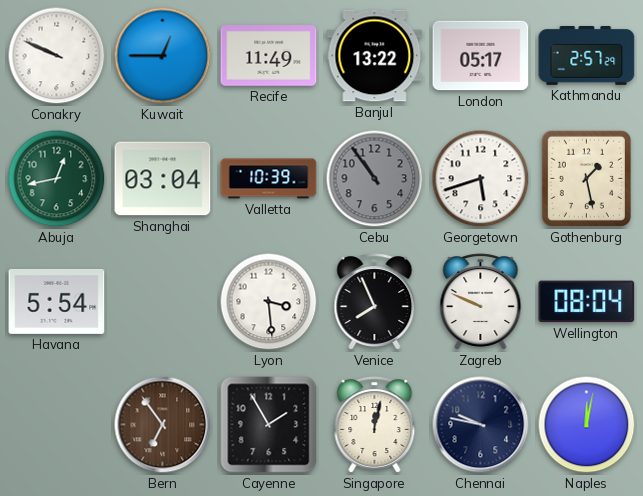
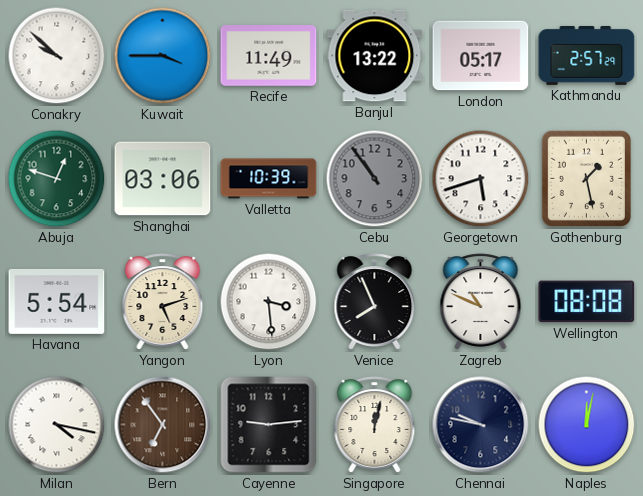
Conakry: 9:49 -> 9:52
Kuwait: 12:45 -> 3:45
Abuja: 12:43 -> 12:48
Shanghai: 03:04 -> 03:06
Yangon: none -> 5:12
Zagreb: 9:49 -> 10:49
Wellington: 08:04 -> 08:08
Milan: none -> 4:17
Cayenne: 1:55 -> 9:14
